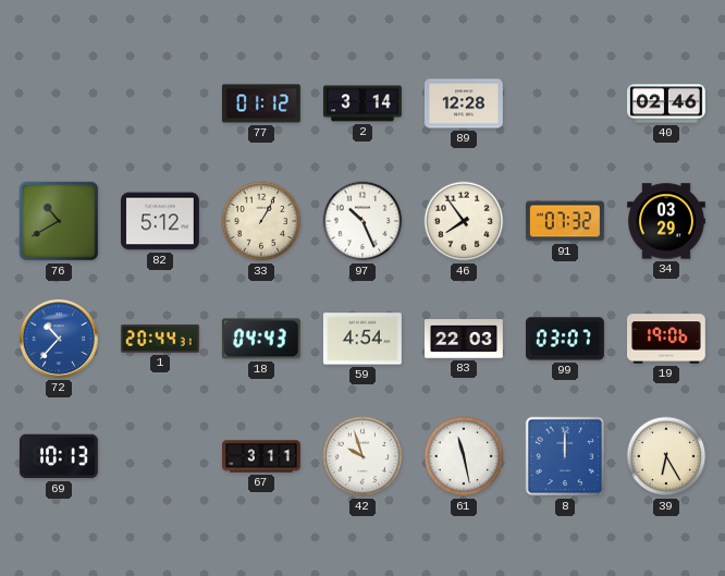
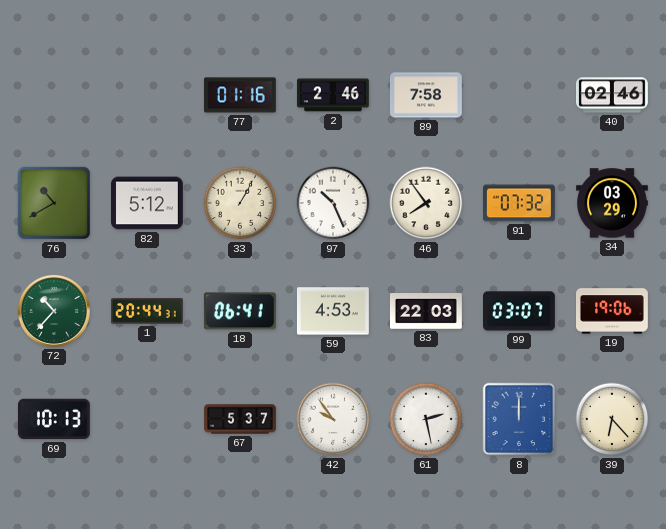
77: 01:12 -> 01:16
2: 3:14 -> 2:46
89: 12:28 -> 7:58
72 dial: blue -> green
18: 04:43 -> 06:41
59: 4:54 -> 4:53
67: 3:11 -> 5:37
42: 9:57 -> 9:54
61: 11:28 -> 2:28
39: 6:25 -> 6:23
